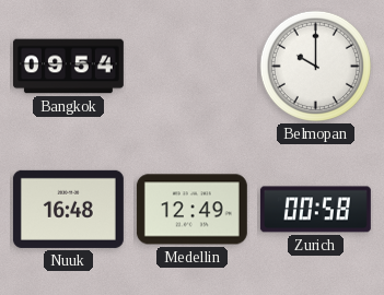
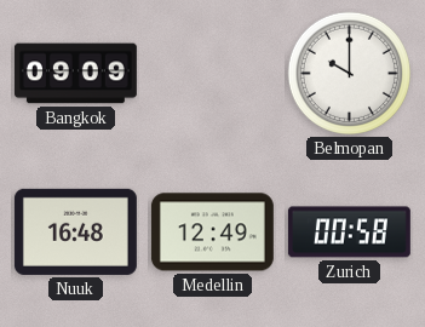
Bangkok: 09:54 -> 09:09
